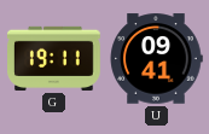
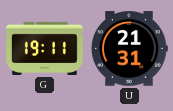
U: 09:41 -> 21:31
